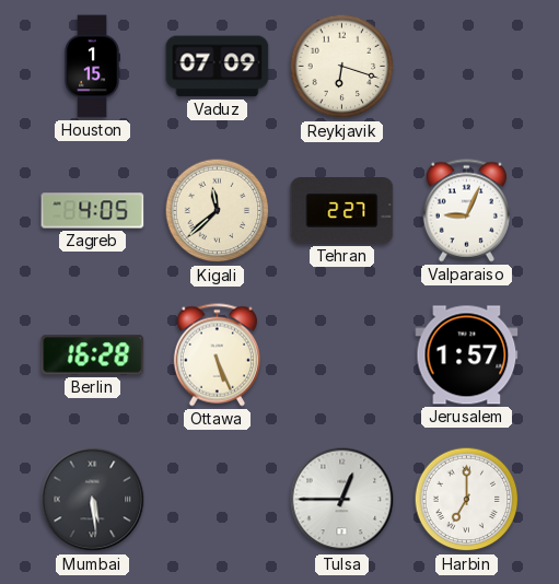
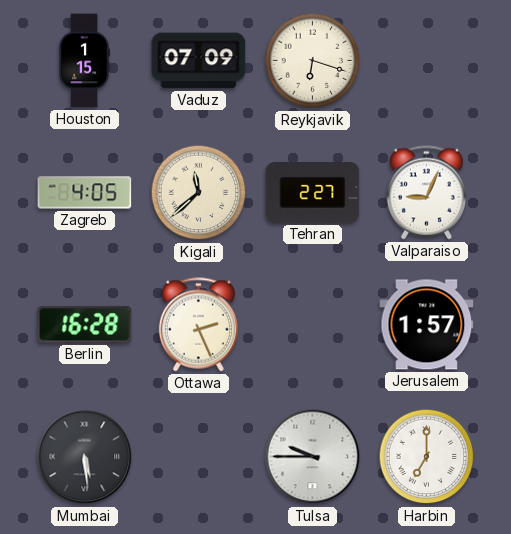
Ottawa: 5:26 -> 2:26
Tulsa: 12:45 -> 9:45
